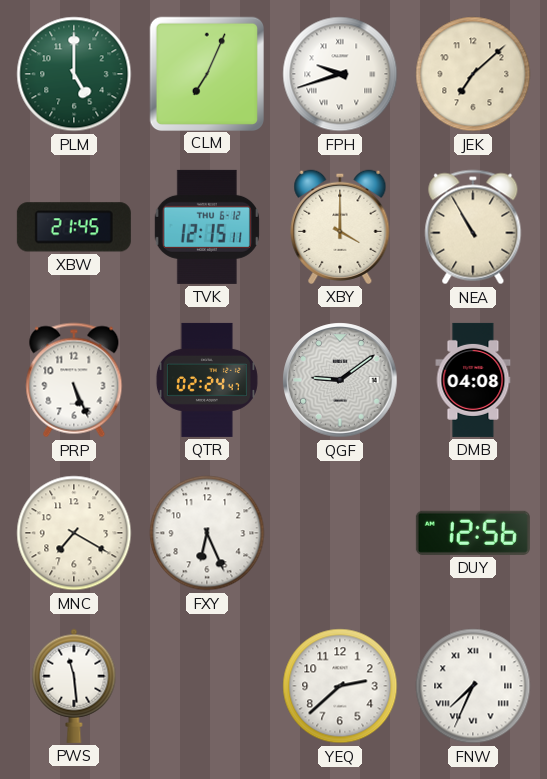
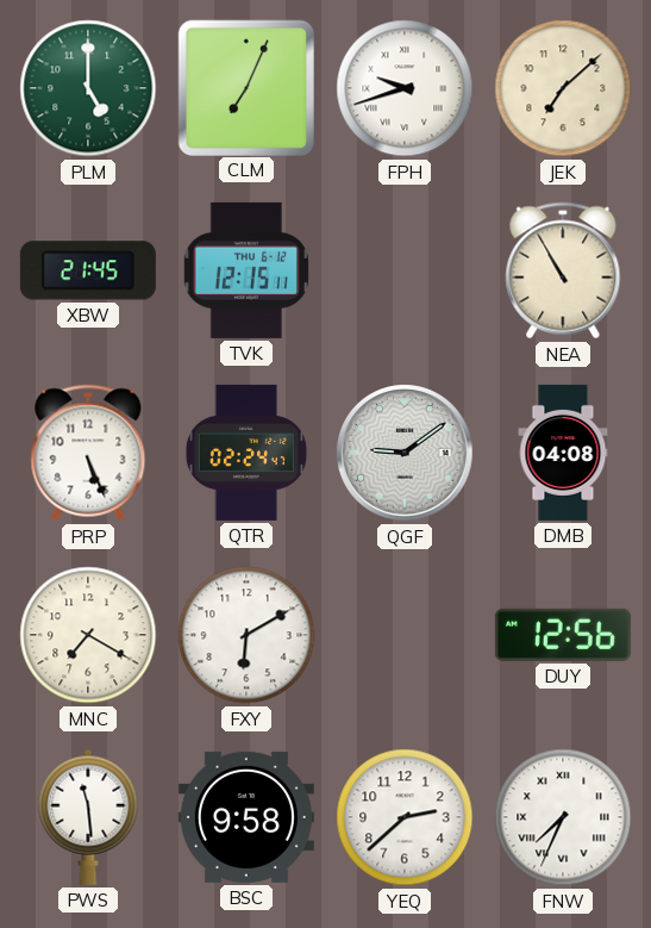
XBY: 4:00 -> none
FXY: 6:26 -> 6:10
BSC: none -> 9:58
